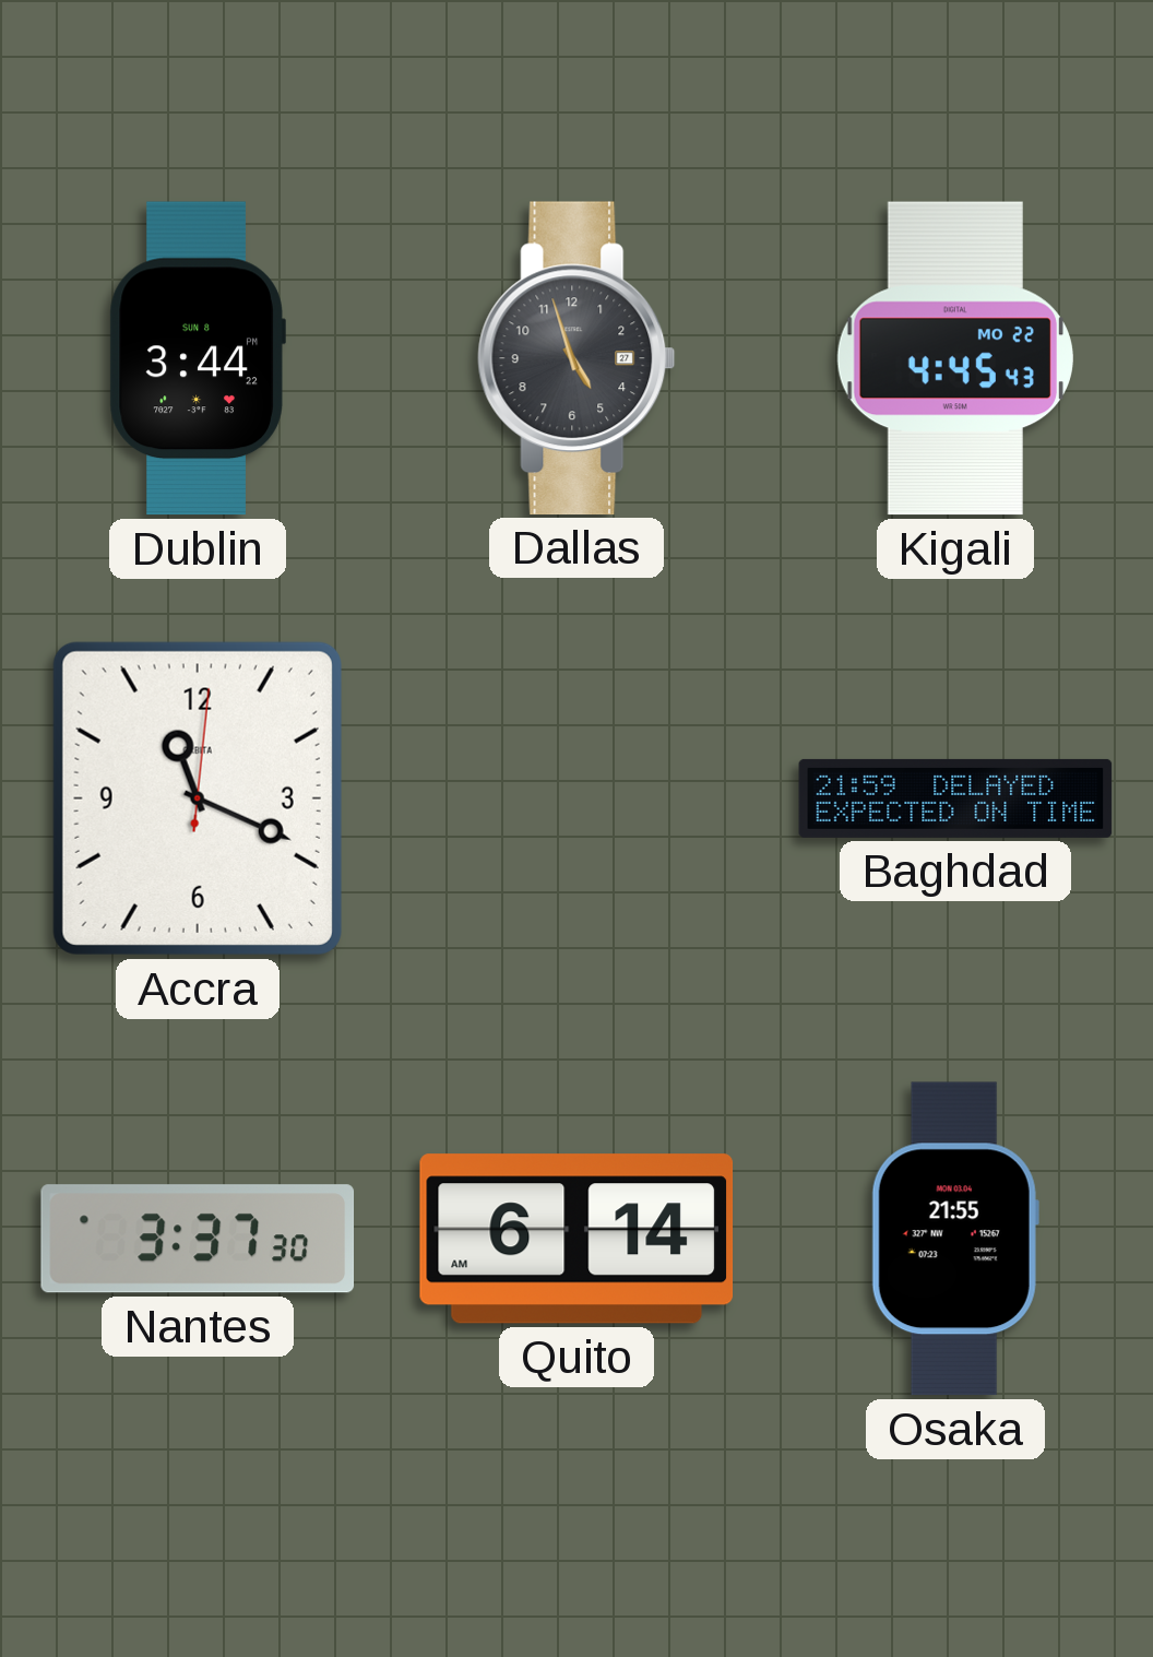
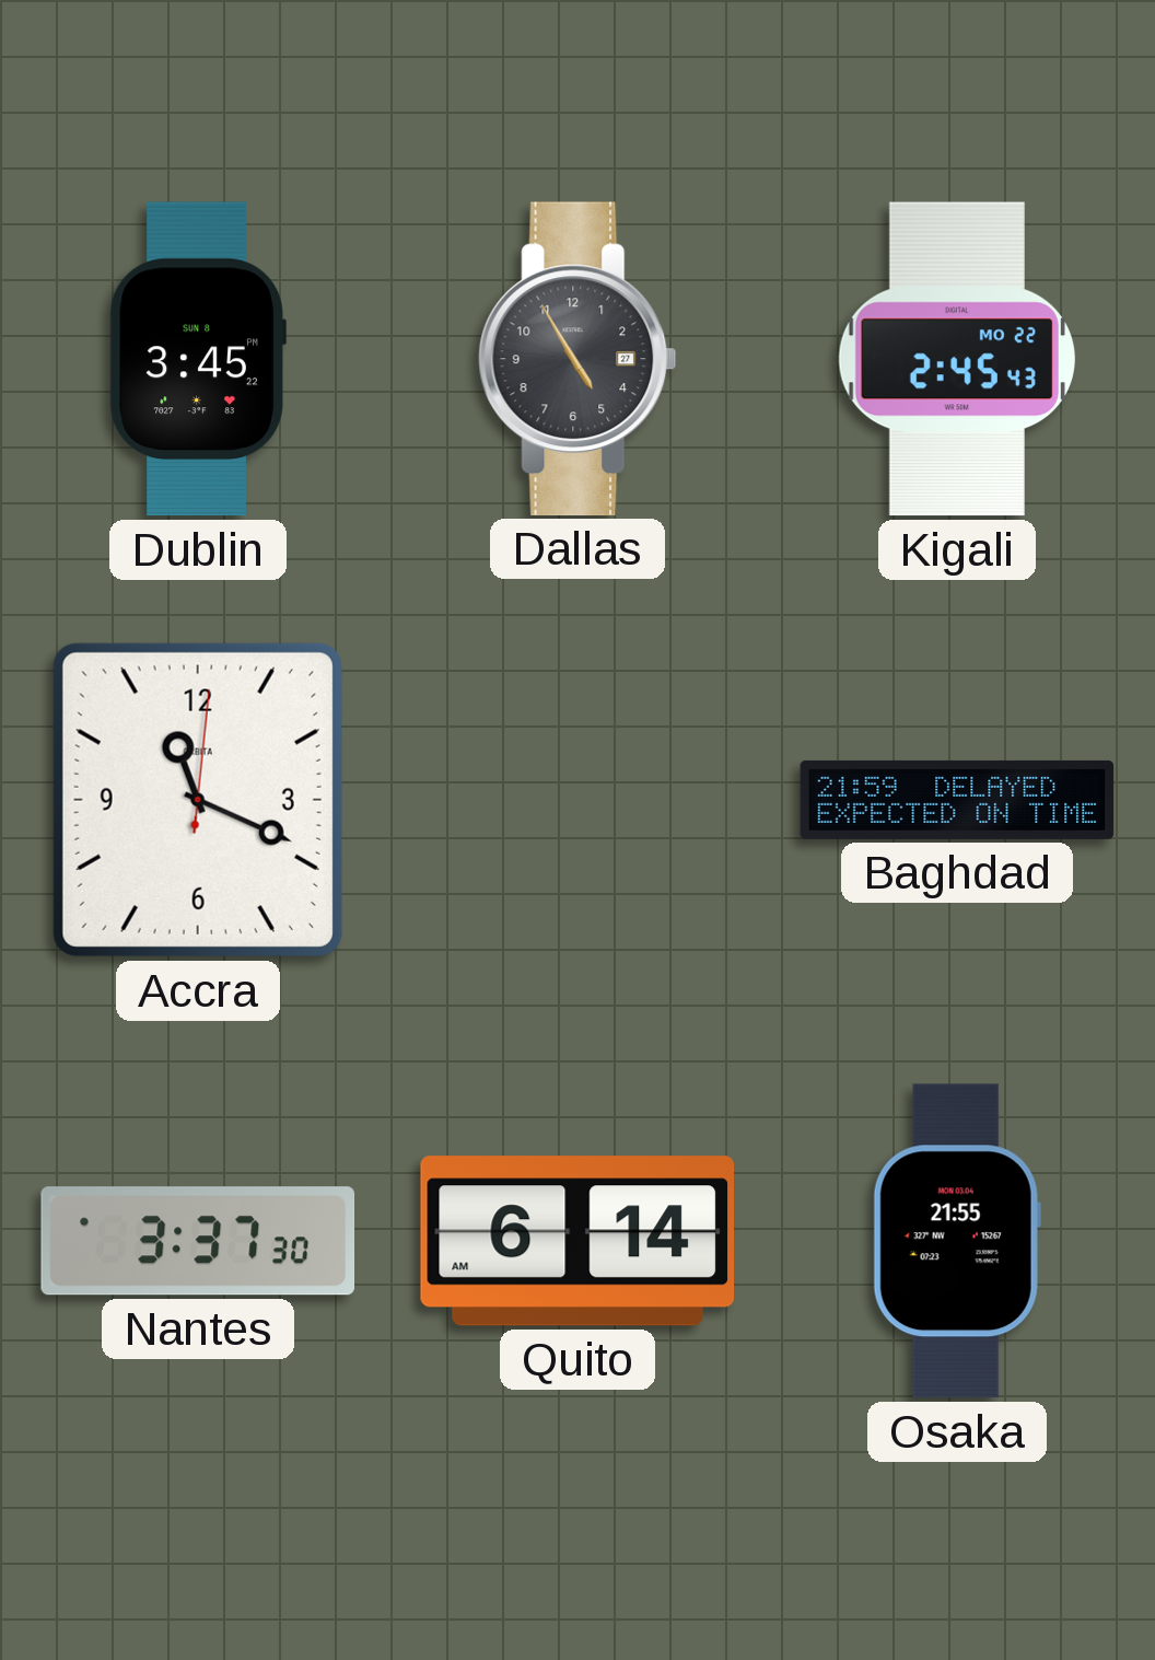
Dublin: 3:44 -> 3:45
Dallas: 4:57 -> 4:55
Kigali: 4:45 -> 2:45
